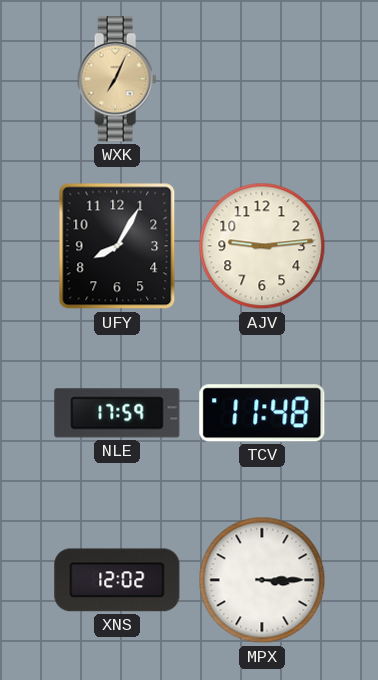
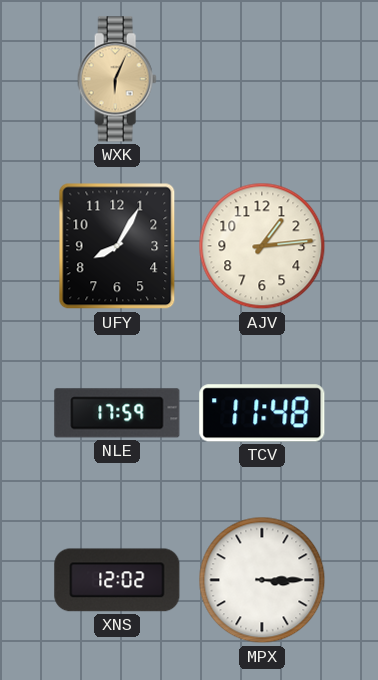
WXK: 7:04 -> 6:04
AJV: 9:14 -> 1:14
